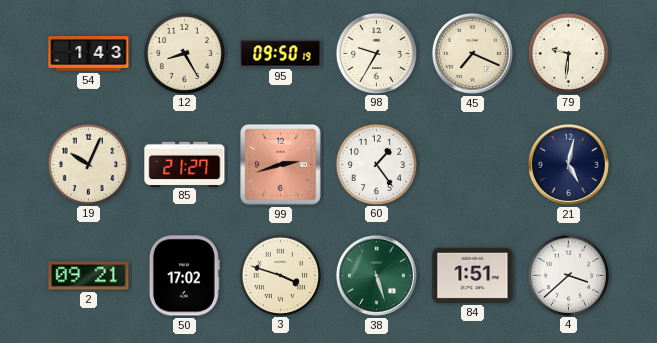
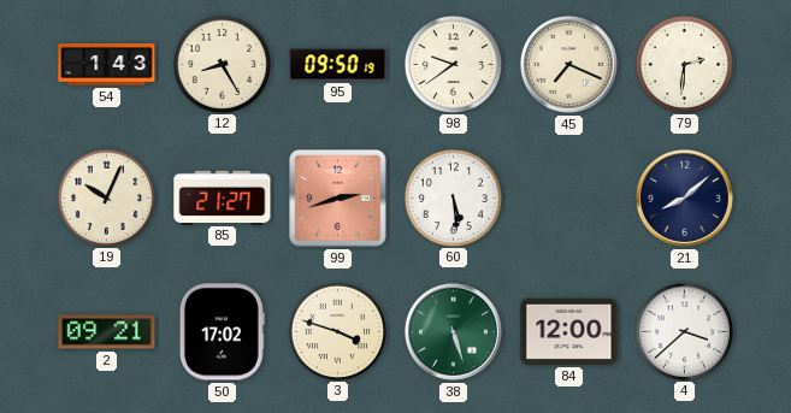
98: 9:35 -> 9:39
79: 9:31 -> 2:31
60: 1:24 -> 5:29
21: 5:02 -> 8:08
84: 1:51 -> 12:00
